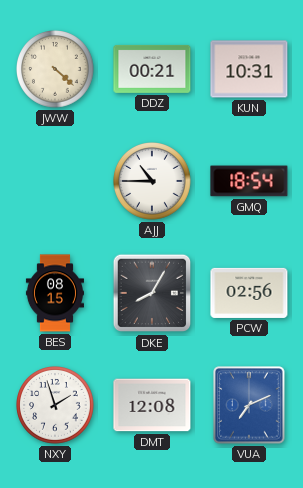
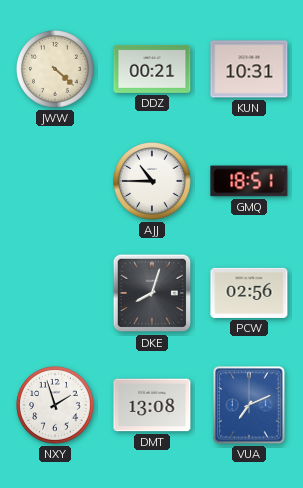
GMQ: 18:54 -> 18:51
BES: 08:15 -> none
DKE: 8:05 -> 8:03
DMT: 12:08 -> 13:08
